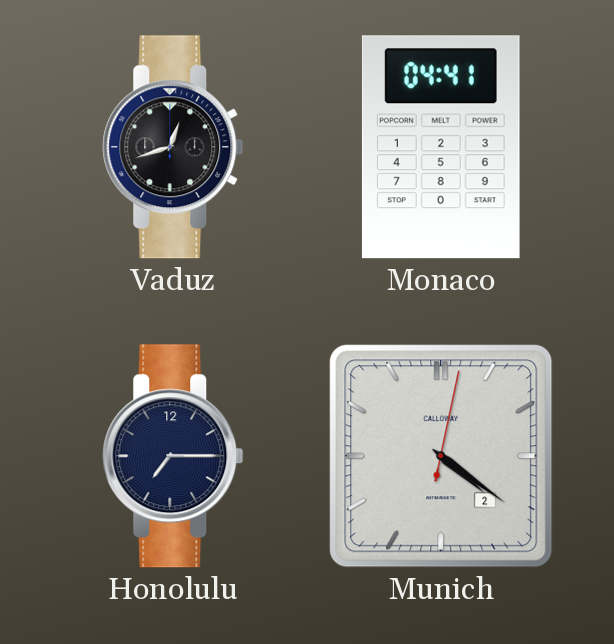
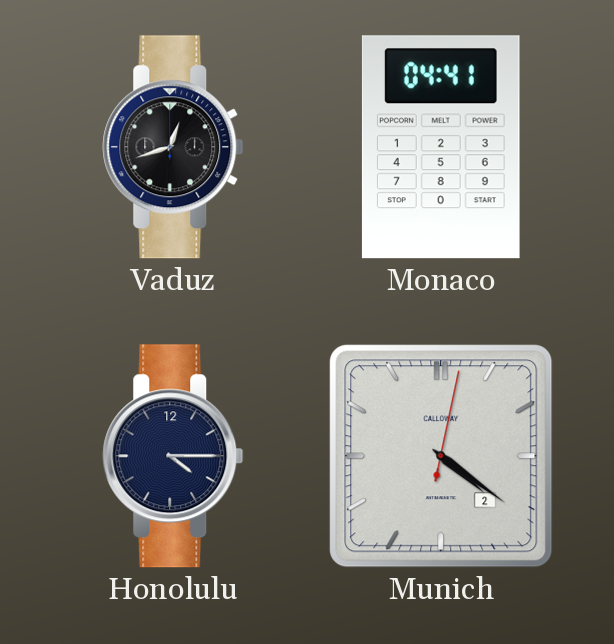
Honolulu: 7:15 -> 4:15
